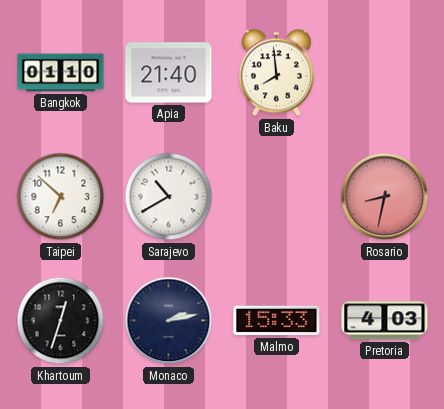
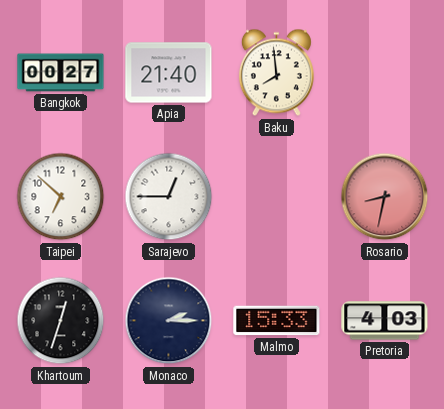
Bangkok: 01:10 -> 00:27
Sarajevo: 10:40 -> 12:45
Monaco: 2:13 -> 2:15
